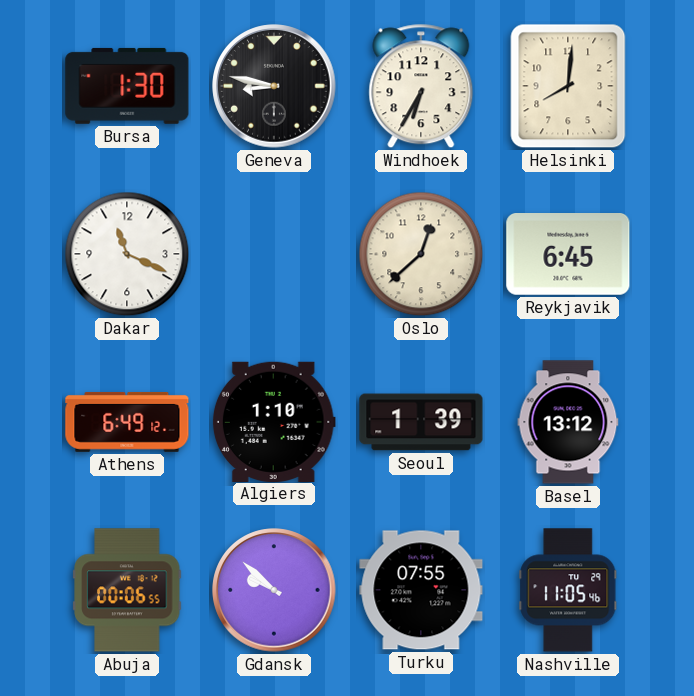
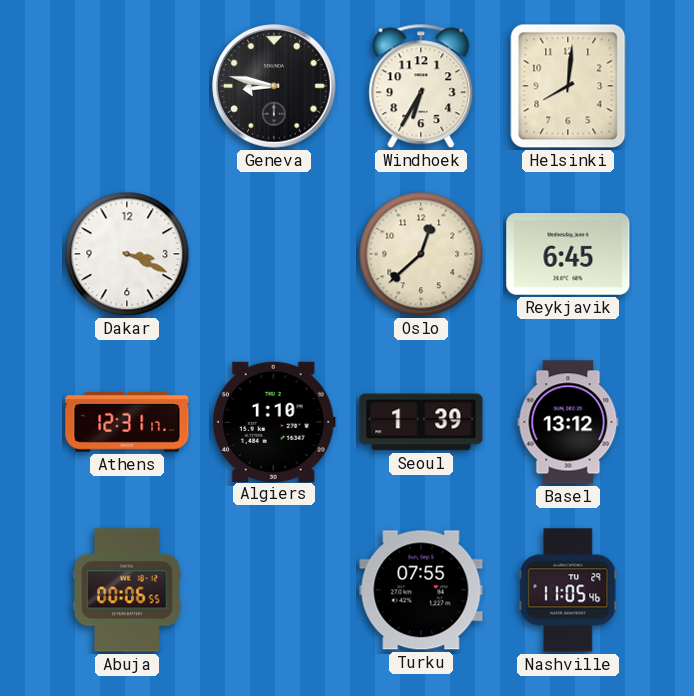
Bursa: 1:30 -> none
Dakar: 11:19 -> 3:19
Athens: 6:49 -> 12:31
Gdansk: 9:52 -> none
